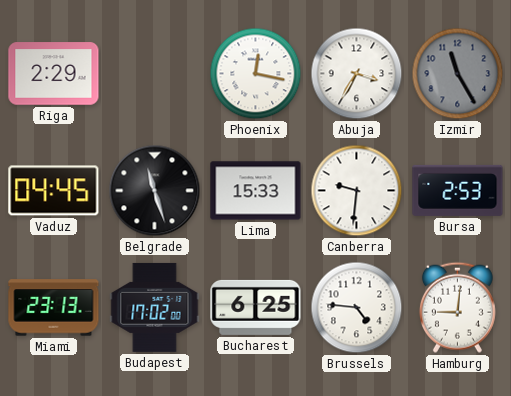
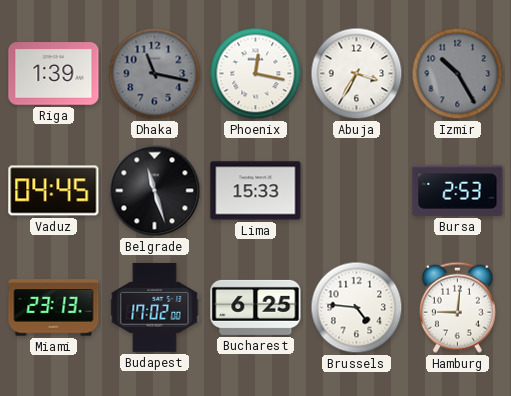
Riga: 2:29 -> 1:39
Dhaka: none -> 11:17
Izmir: 11:25 -> 10:25
Canberra: 9:31 -> none
